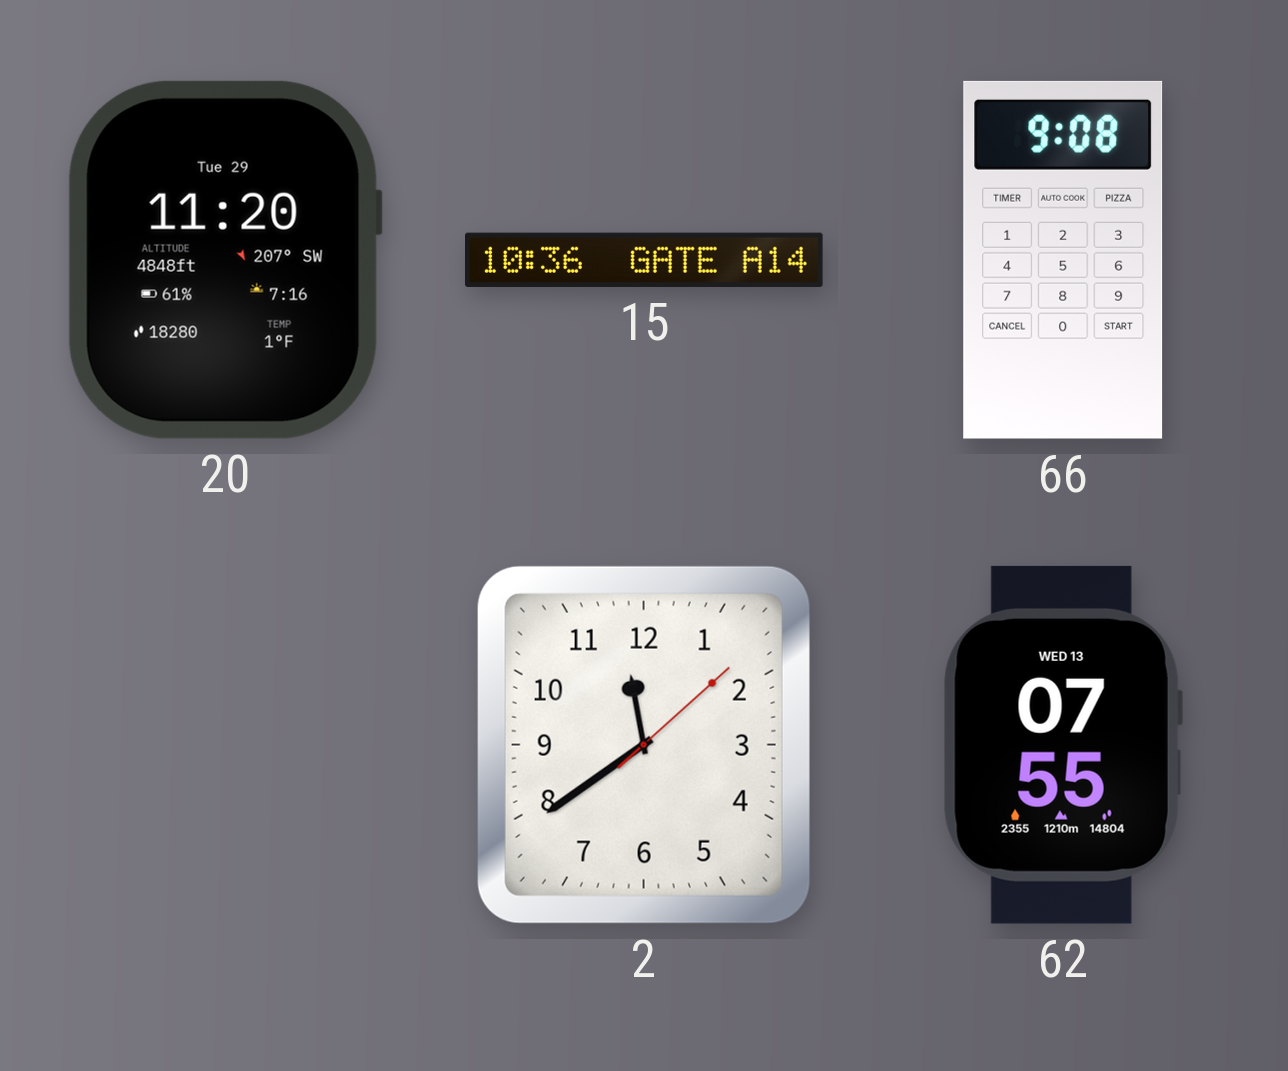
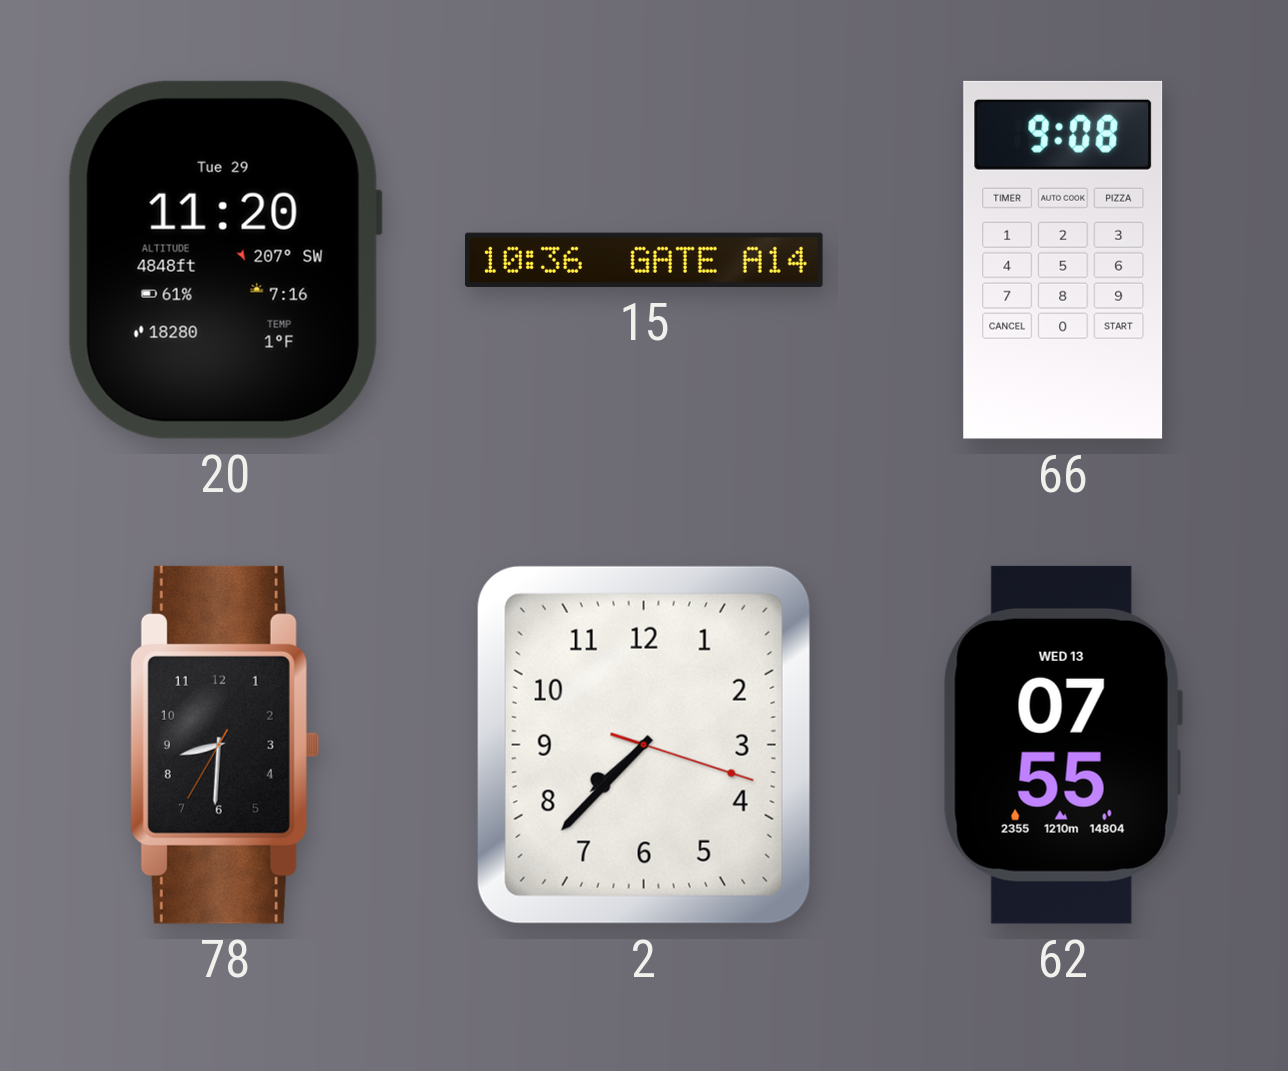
78: none -> 8:30
2: 11:39 -> 7:37
